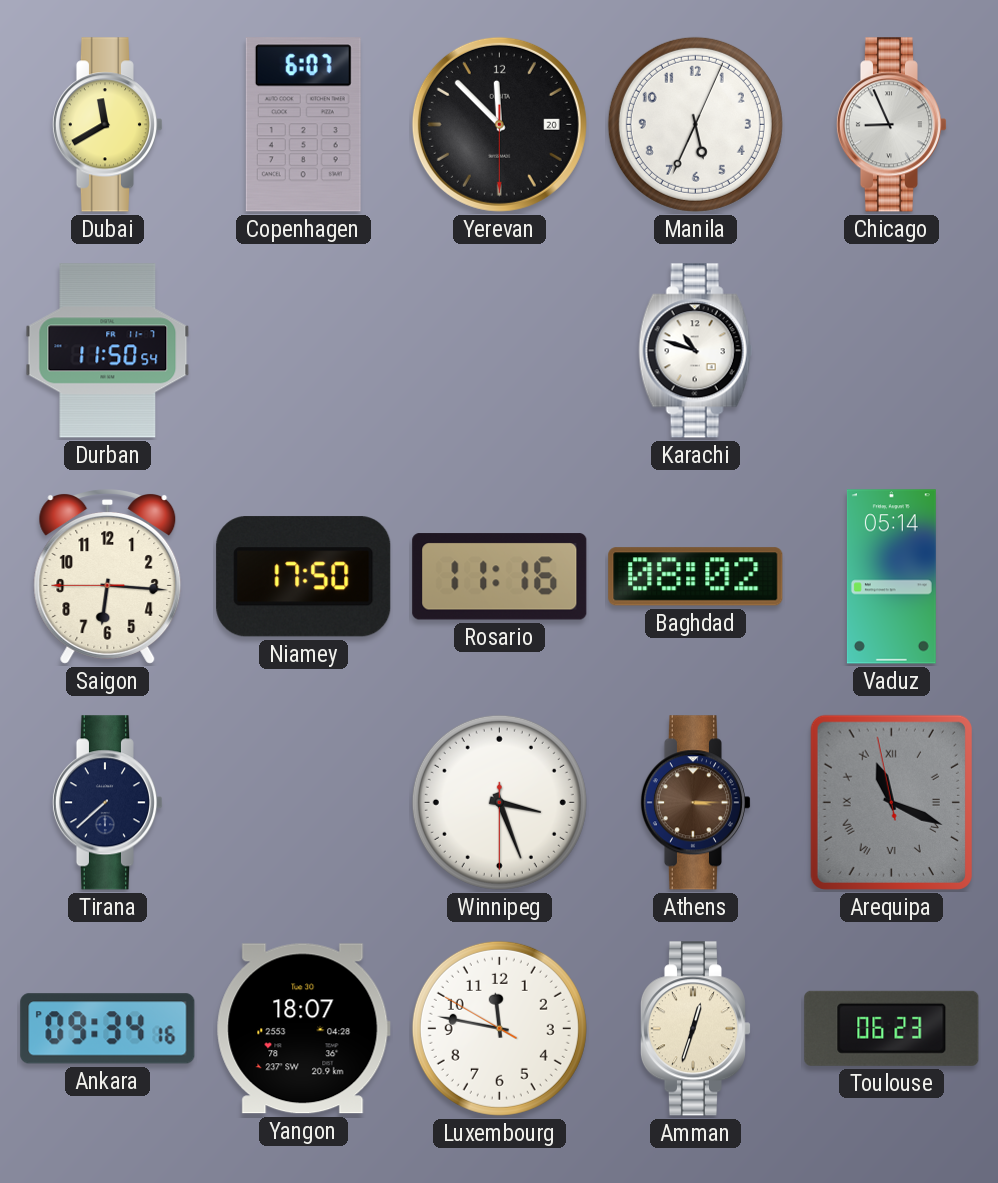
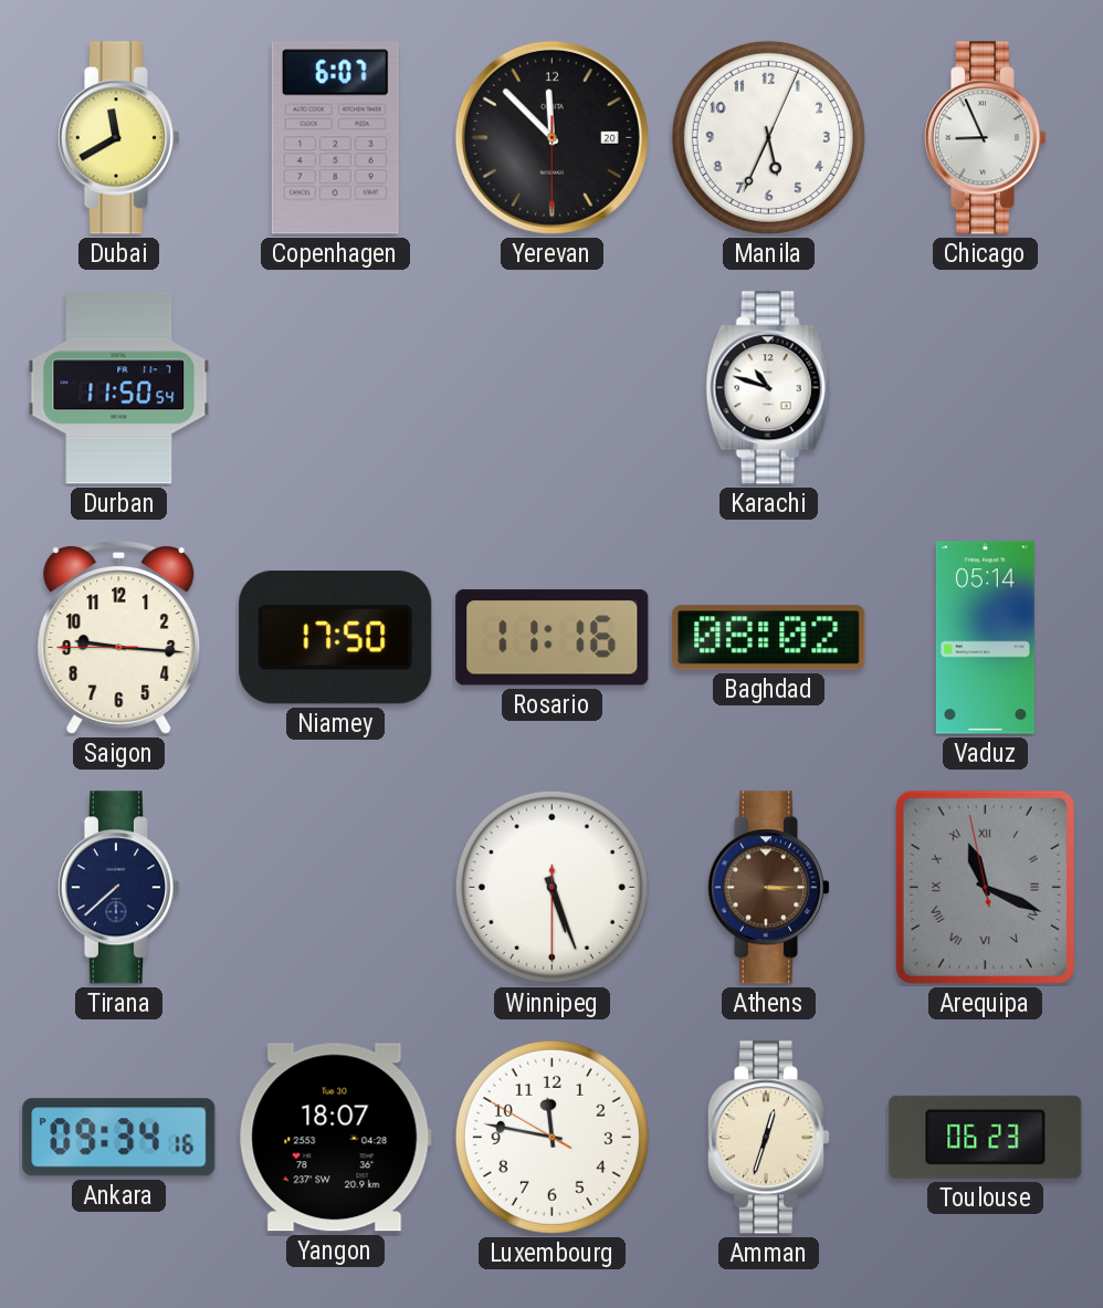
Saigon: 6:15 -> 9:15
Winnipeg: 3:26 -> 5:26
